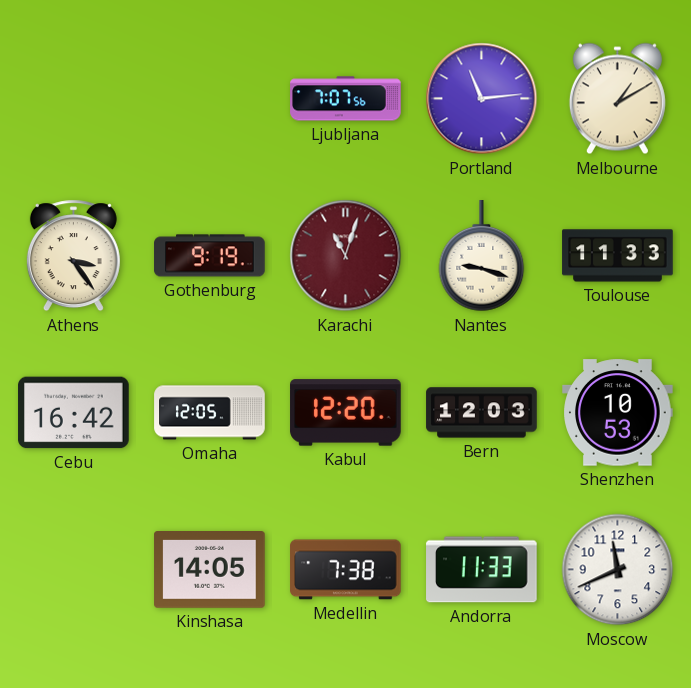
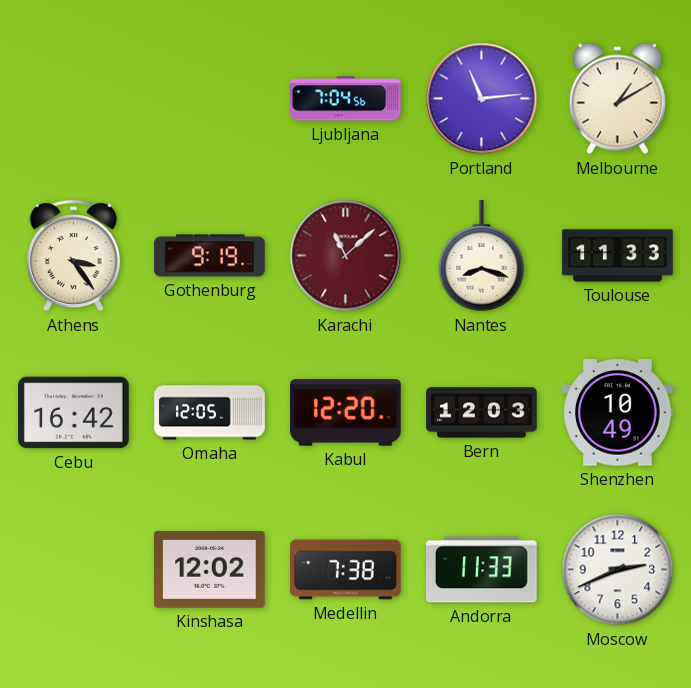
Ljubljana: 7:07 -> 7:04
Karachi: 11:03 -> 11:08
Nantes: 9:18 -> 8:18
Shenzhen: 10:53 -> 10:49
Kinshasa: 14:05 -> 12:02
Moscow: 11:41 -> 2:41
